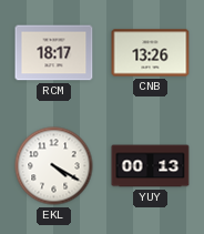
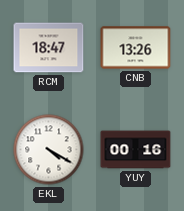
RCM: 18:17 -> 18:47
YUY: 00:13 -> 00:16
